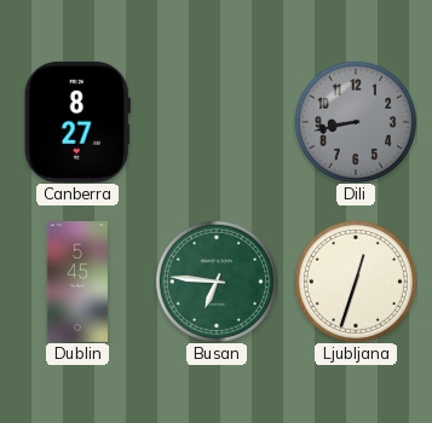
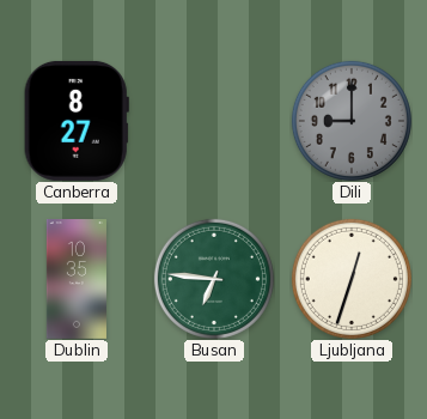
Dili: 8:43 -> 9:00
Dublin: 5:45 -> 10:35
